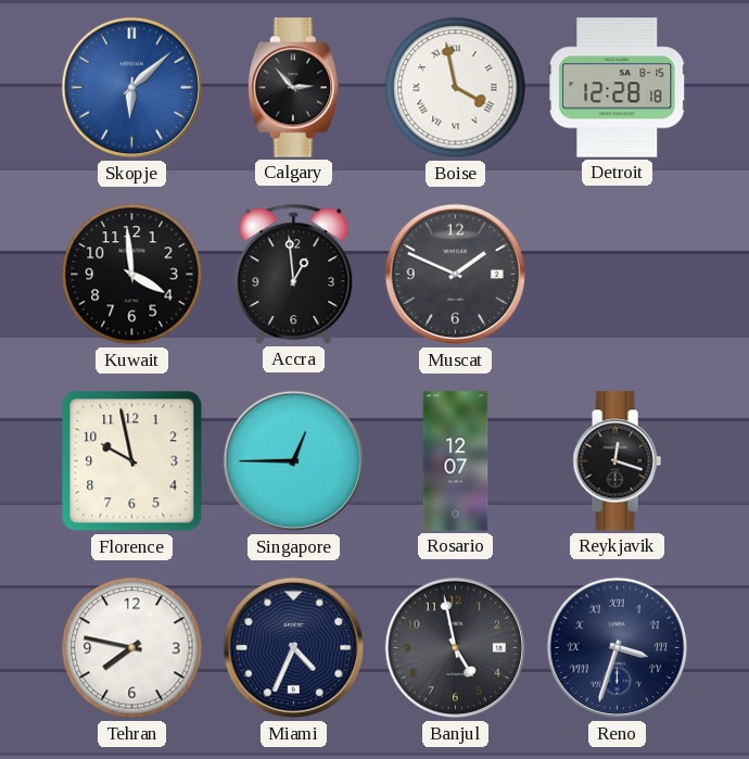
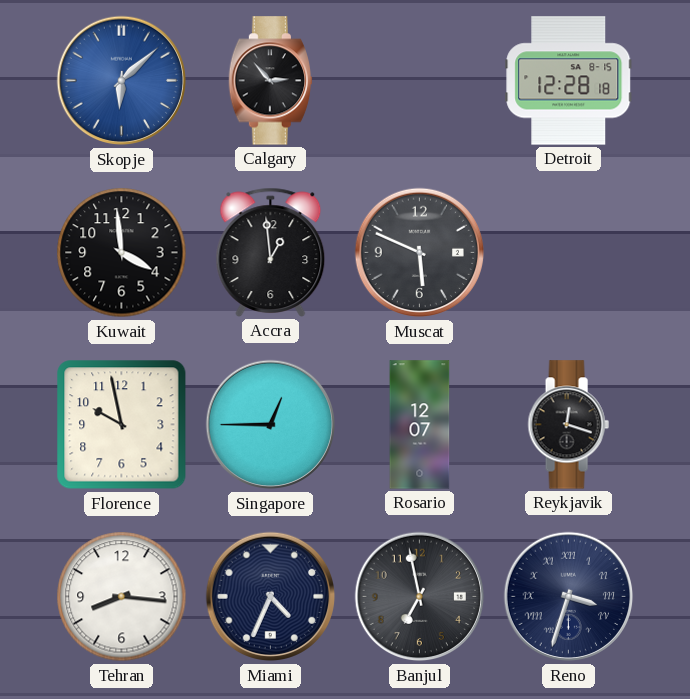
Boise: 3:58 -> none
Muscat: 1:49 -> 5:49
Tehran: 7:47 -> 8:16
Banjul: 4:58 -> 6:58
